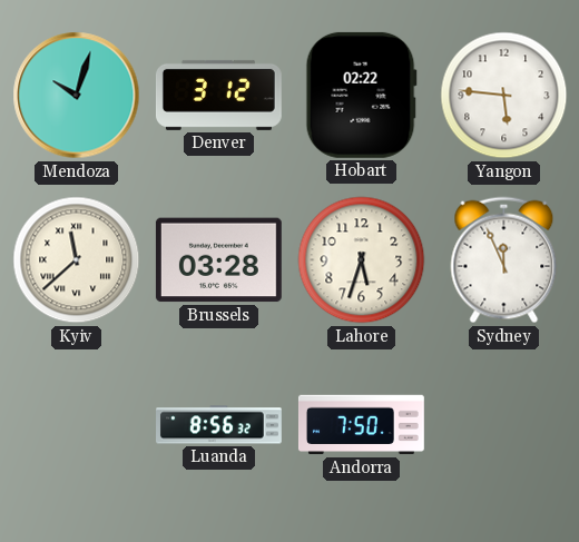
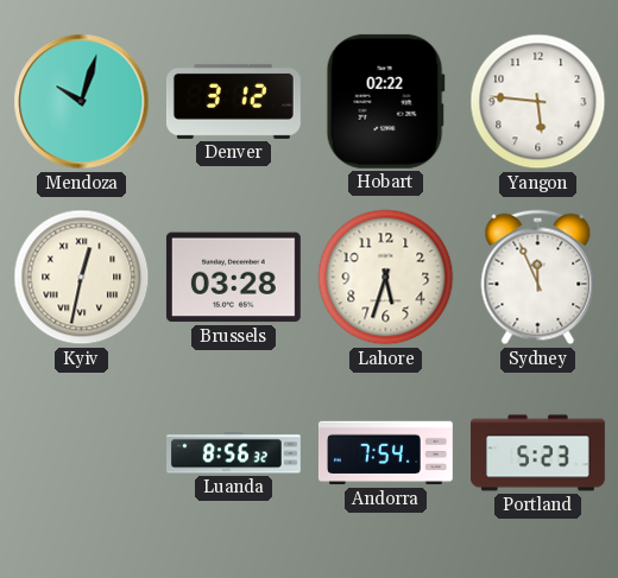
Kyiv: 11:38 -> 12:32
Andorra: 7:50 -> 7:54
Portland: none -> 5:23
